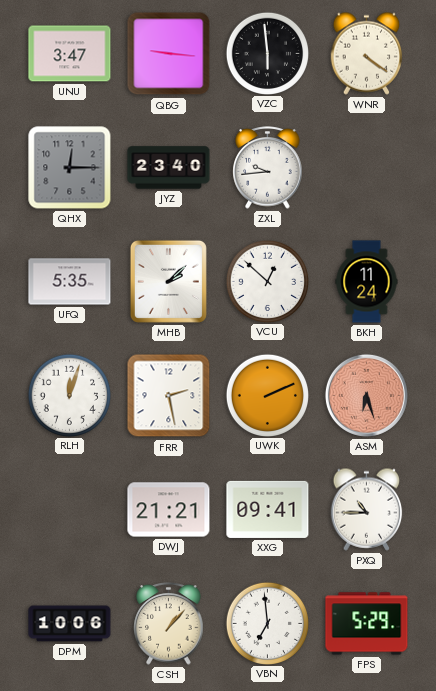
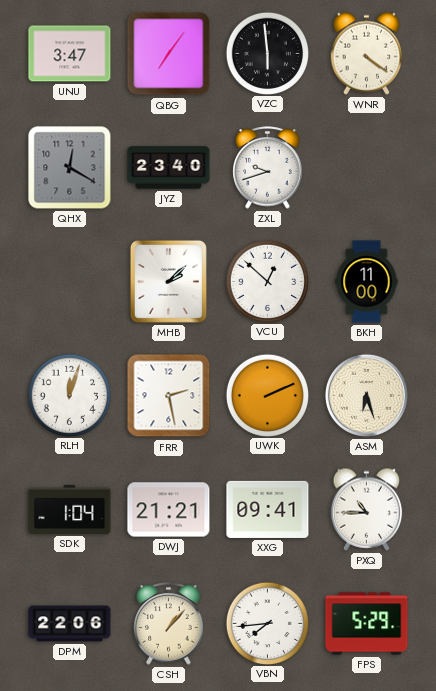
QBG: 9:16 -> 7:06
QHX: 12:15 -> 12:20
ZXL: 9:44 -> 9:42
UFQ: 5:35 -> none
BKH: 11:24 -> 11:00
ASM dial: salmon -> cream
SDK: none -> 1:04
DPM: 10:06 -> 22:06
VBN: 6:59 -> 7:44
